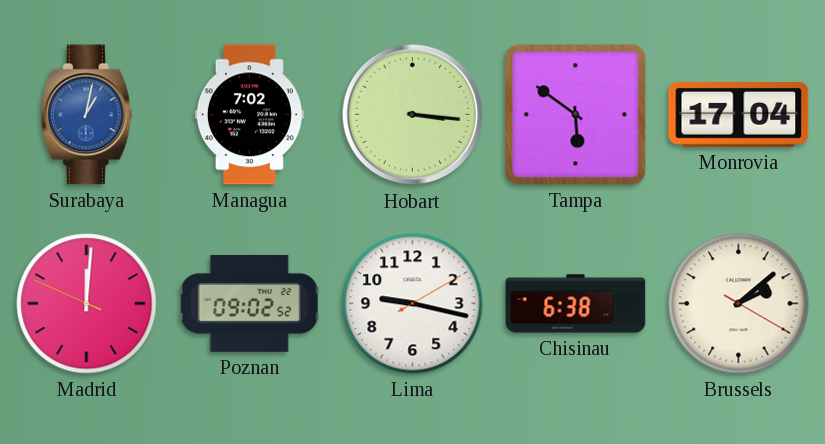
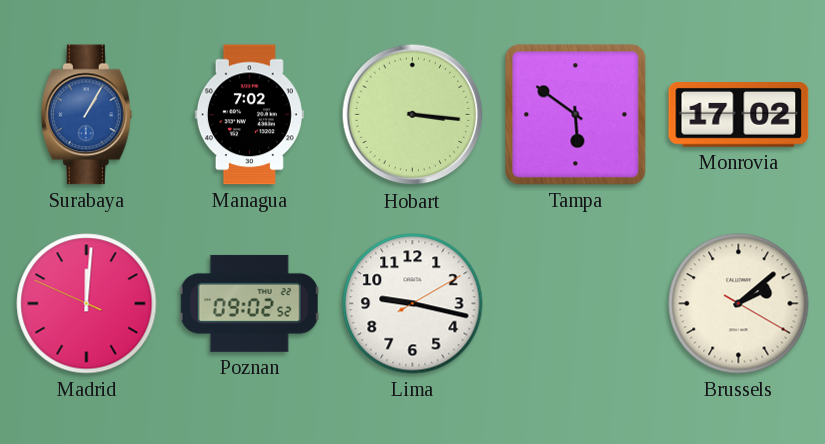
Surabaya: 1:02 -> 1:05
Monrovia: 17:04 -> 17:02
Chisinau: 6:38 -> none
